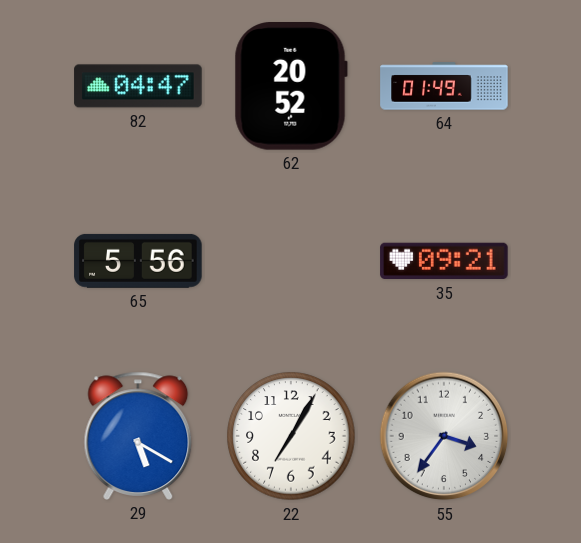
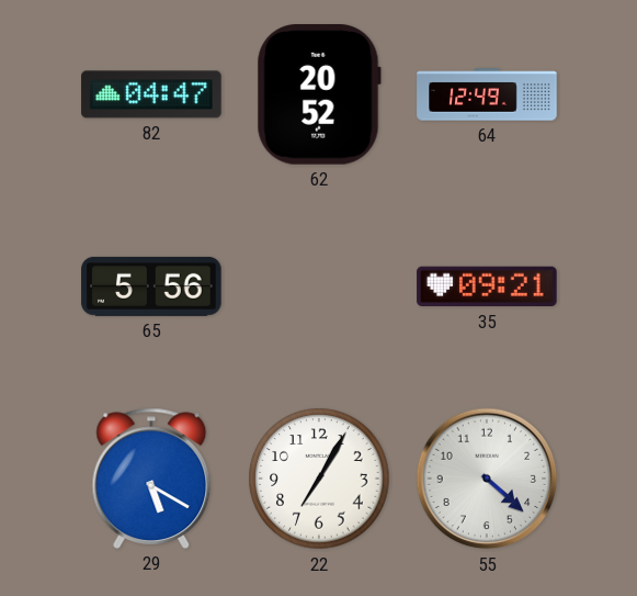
64: 01:49 -> 12:49
55: 3:36 -> 4:22
